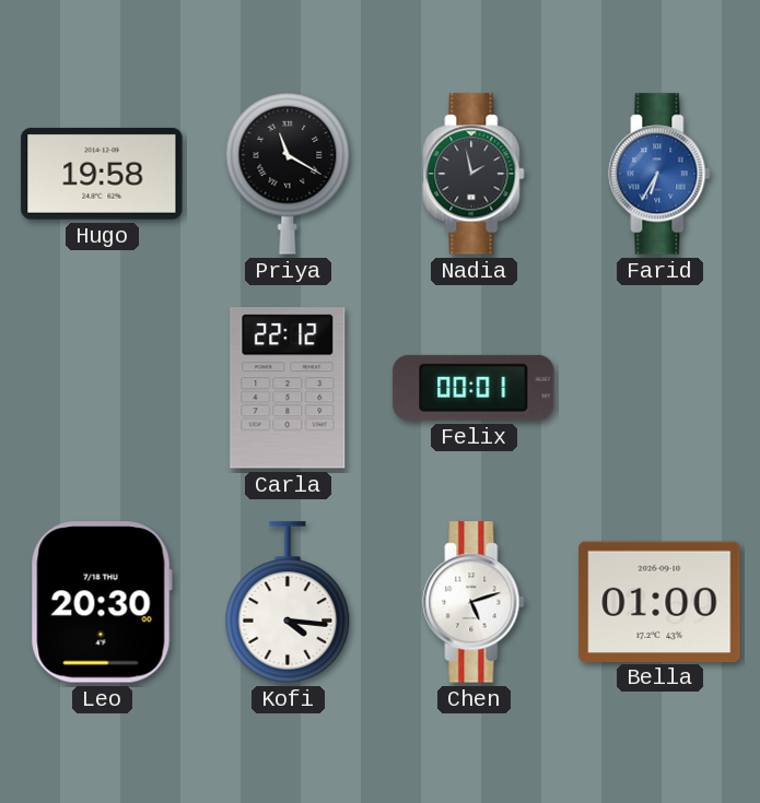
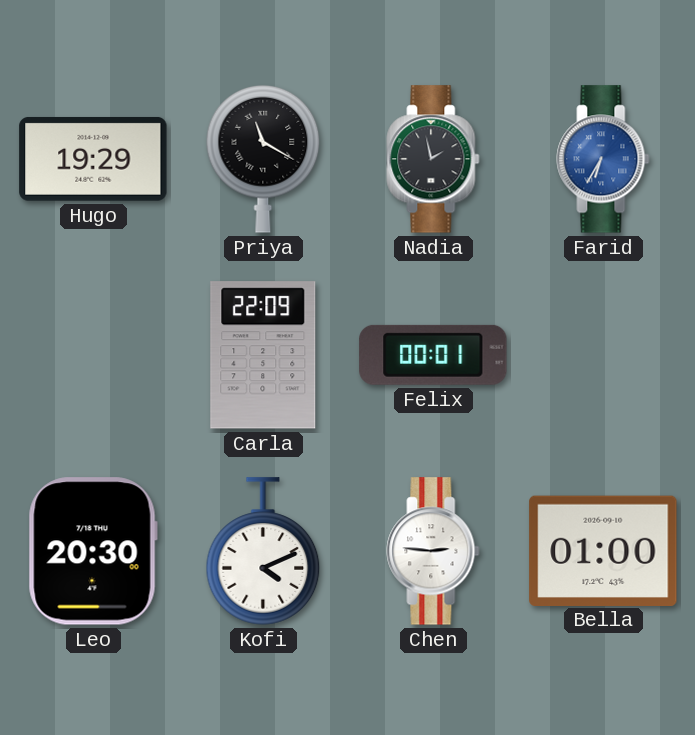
Hugo: 19:58 -> 19:29
Carla: 22:12 -> 22:09
Kofi: 4:16 -> 4:11
Chen: 5:12 -> 2:46
